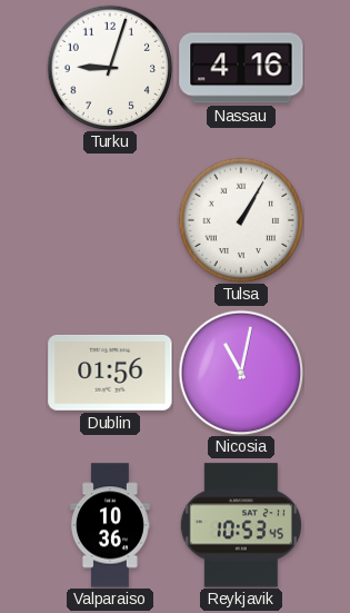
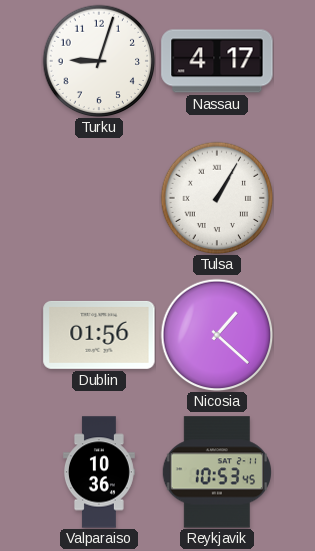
Nassau: 4:16 -> 4:17
Nicosia: 11:02 -> 1:22
